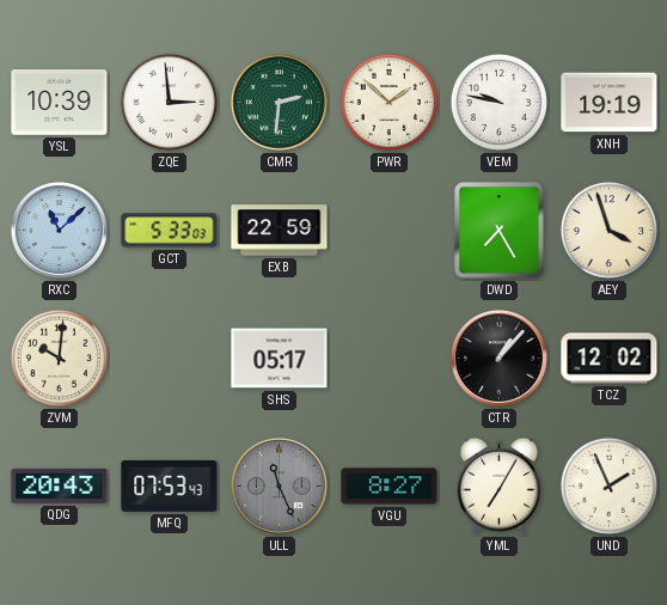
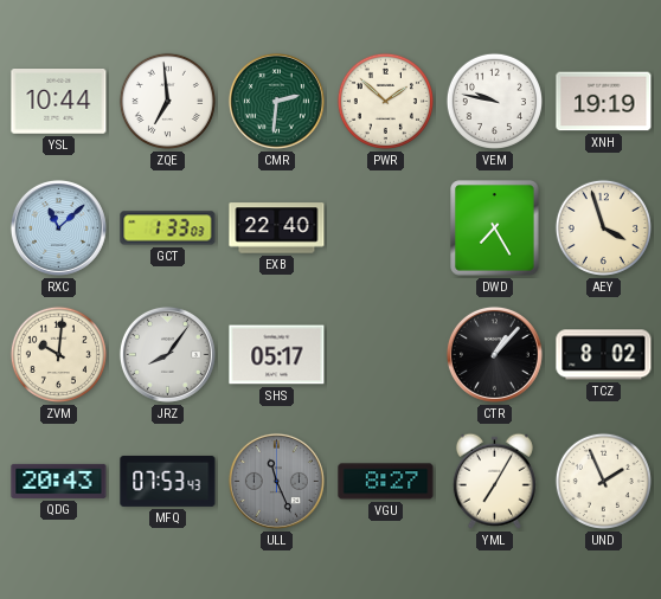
YSL: 10:39 -> 10:44
ZQE: 2:59 -> 6:59
GCT: 5:33 -> 1:33
EXB: 22:59 -> 22:40
JRZ: none -> 8:06
TCZ: 12:02 -> 8:02
